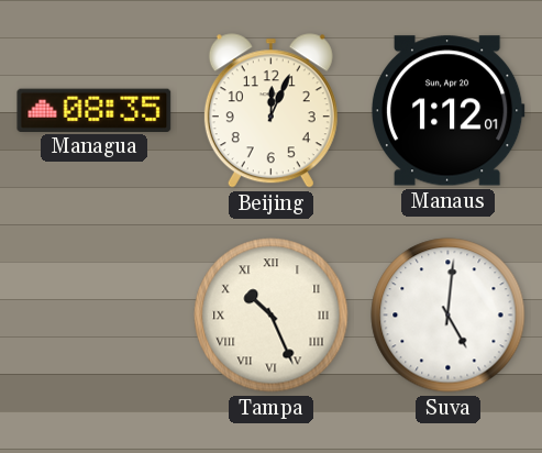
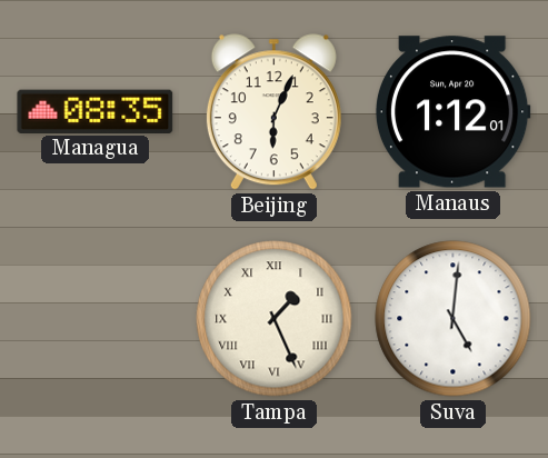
Beijing: 12:04 -> 6:04
Tampa: 10:26 -> 1:26
